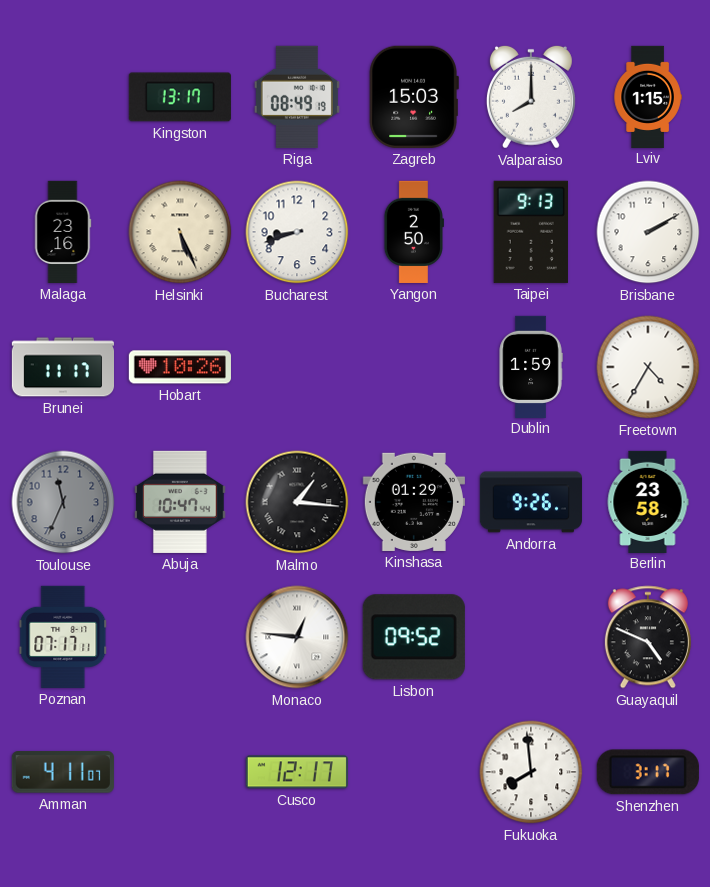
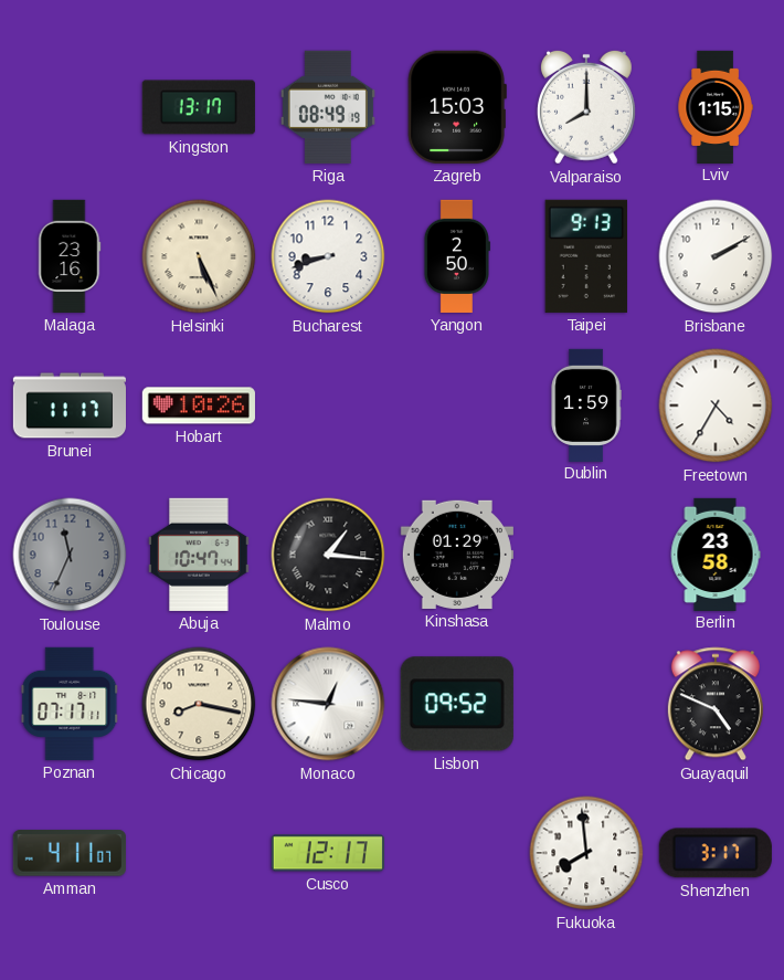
Andorra: 9:26 -> none
Chicago: none -> 8:17
